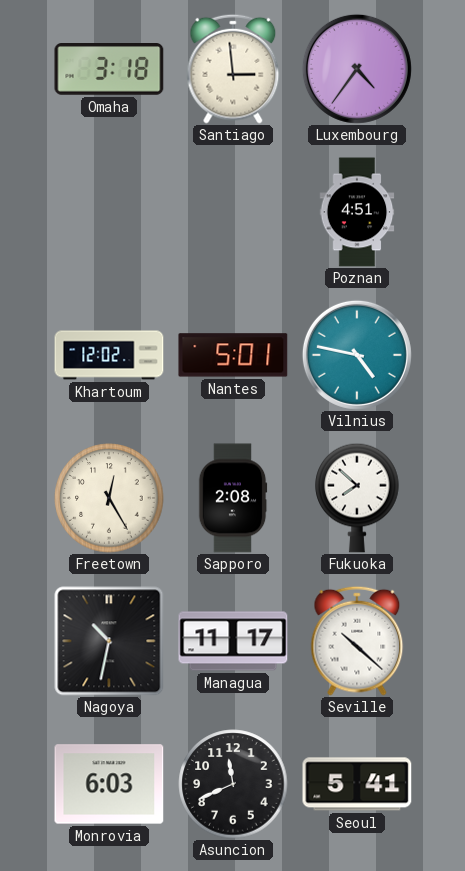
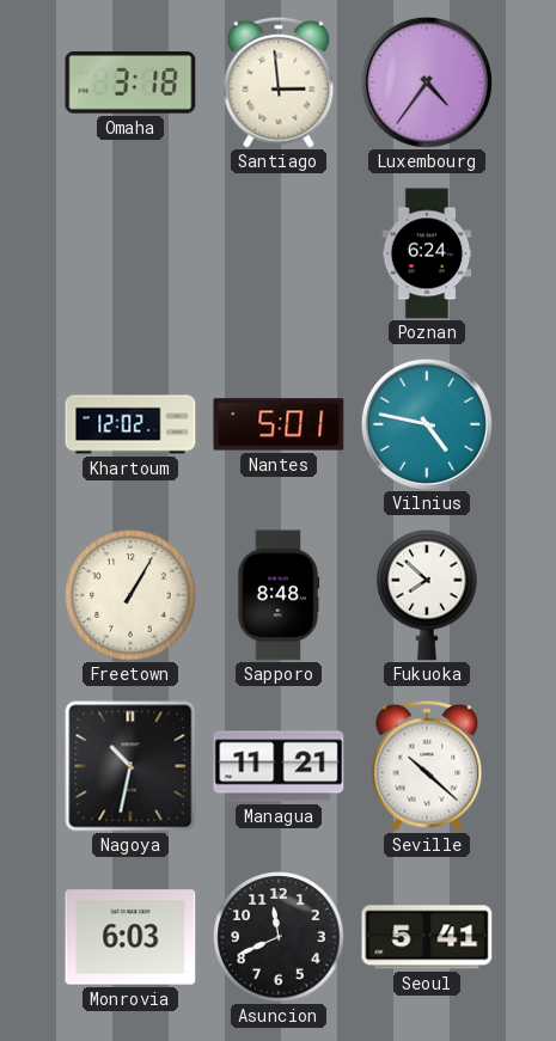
Poznan: 4:51 -> 6:24
Freetown: 12:25 -> 1:05
Sapporo: 2:08 -> 8:48
Managua: 11:17 -> 11:21
